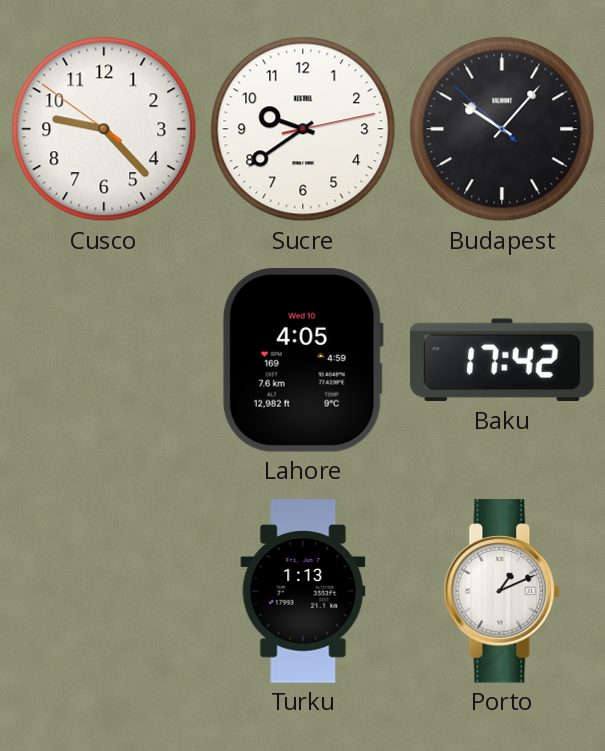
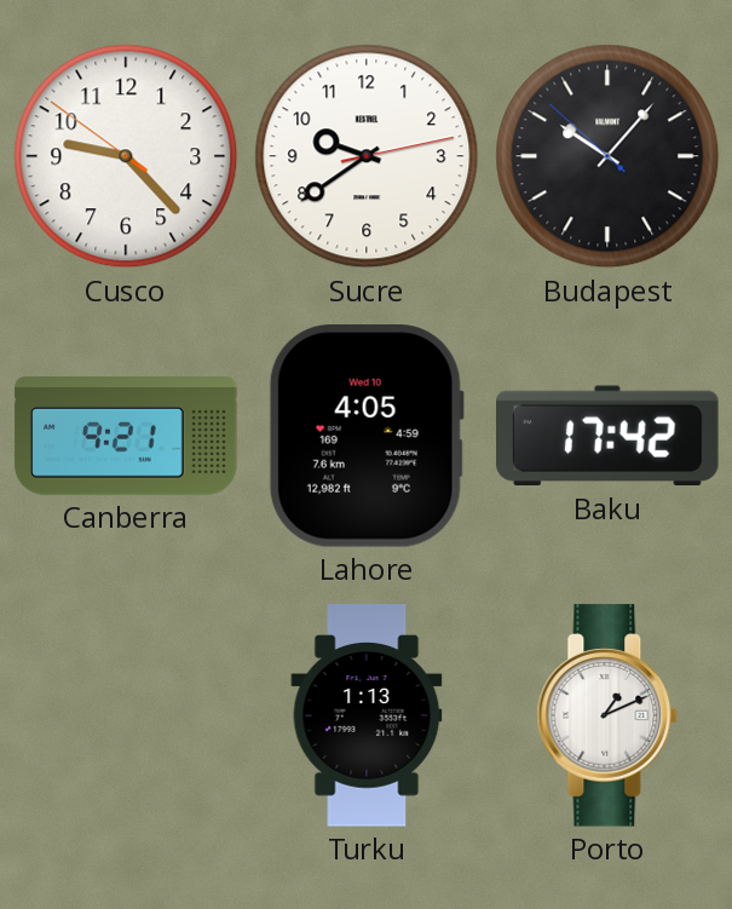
Canberra: none -> 9:21
